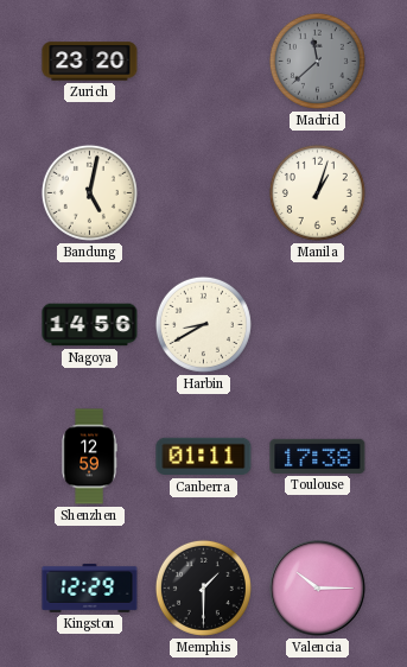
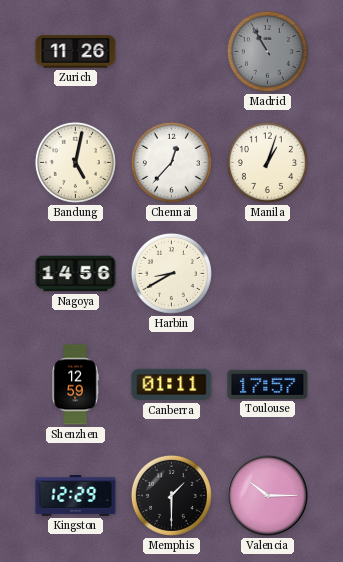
Zurich: 23:20 -> 11:26
Madrid: 11:38 -> 10:55
Chennai: none -> 12:37
Toulouse: 17:38 -> 17:57
